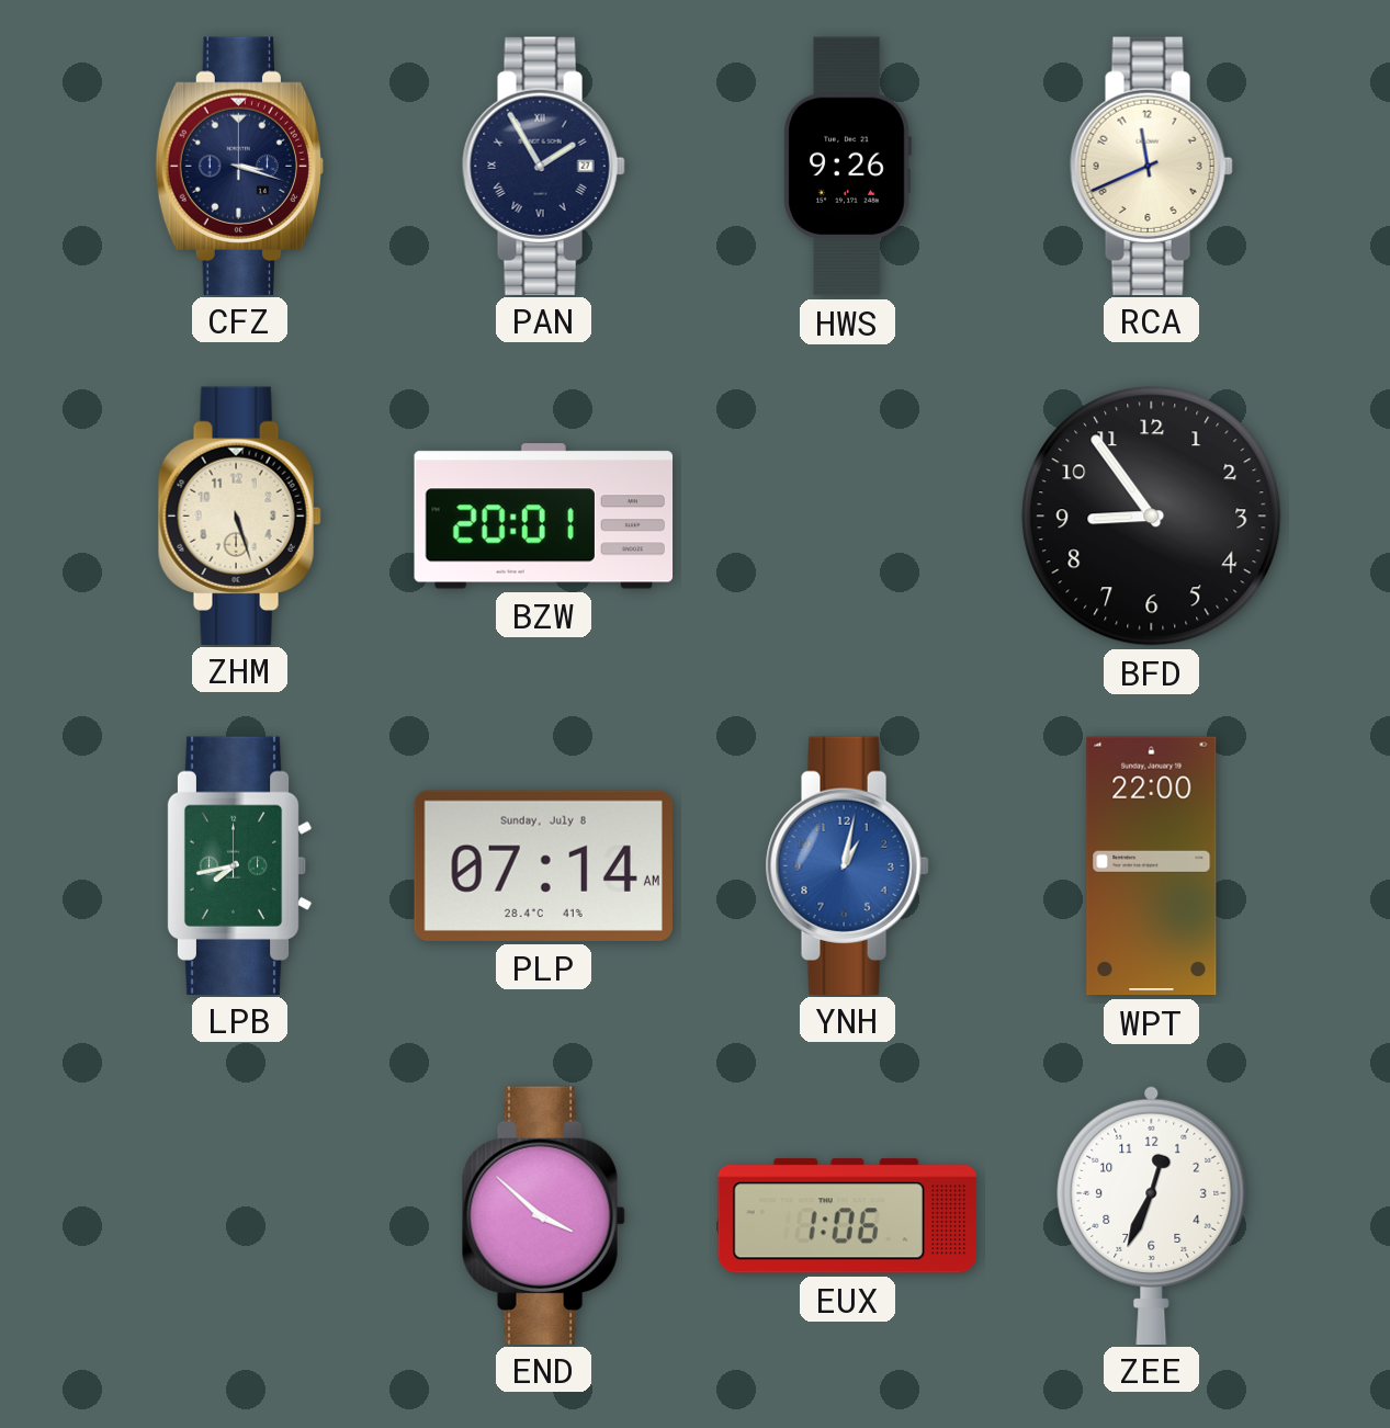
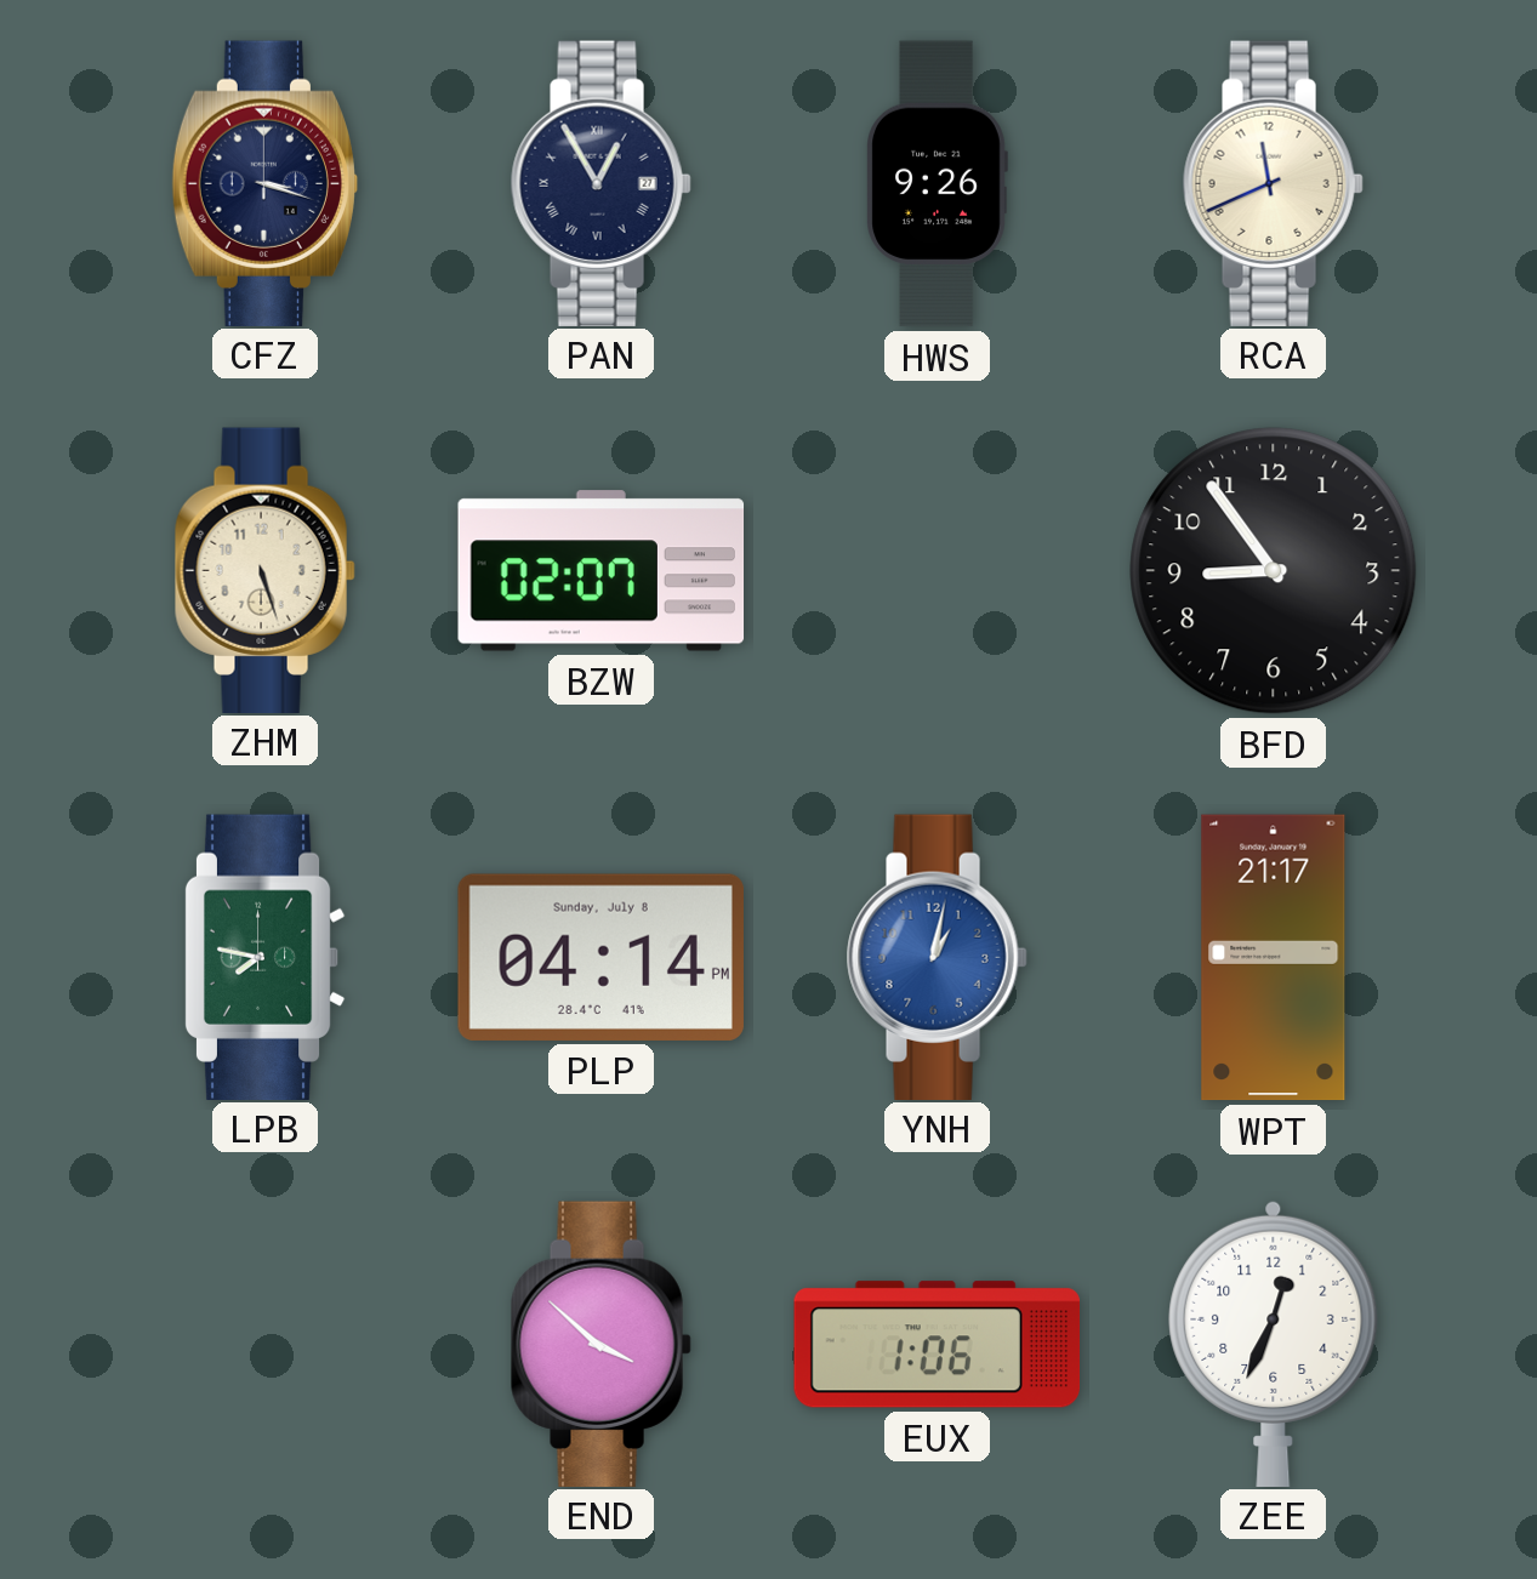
PAN: 1:55 -> 12:55
BZW: 20:01 -> 02:07
LPB: 7:43 -> 7:47
PLP: 07:14 -> 04:14
WPT: 22:00 -> 21:17
